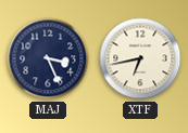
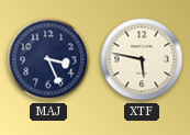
XTF: 6:43 -> 5:47
